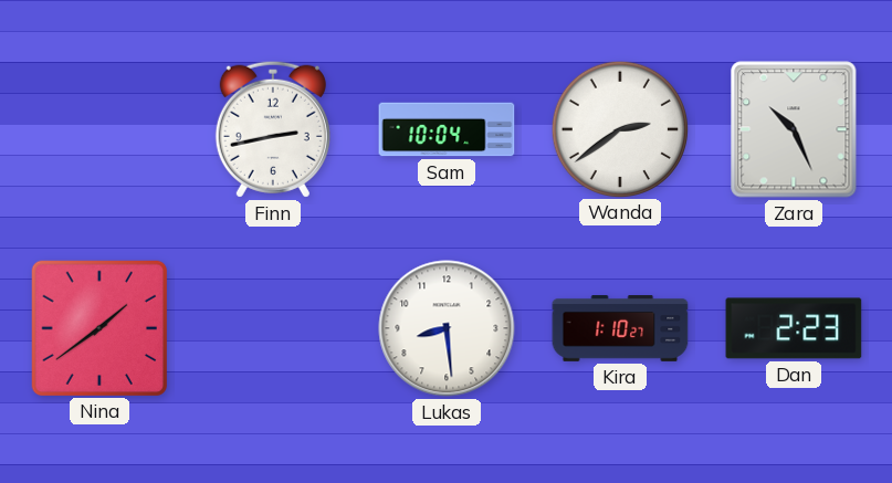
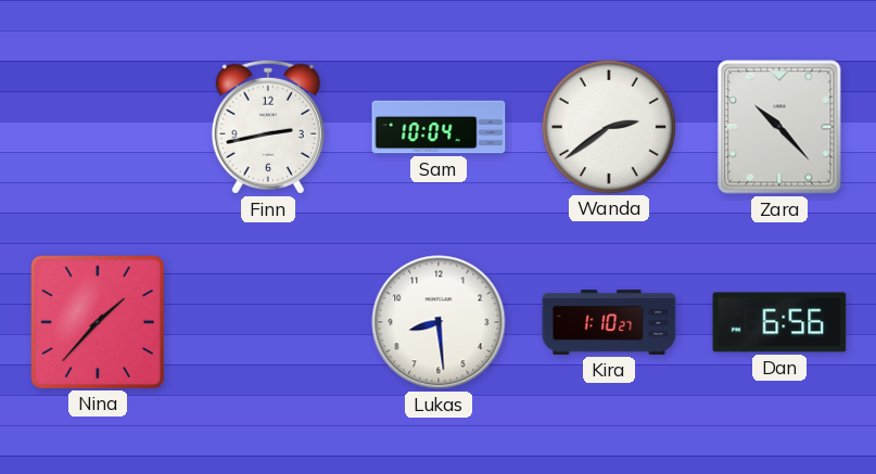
Zara: 10:26 -> 10:23
Nina: 1:39 -> 1:37
Dan: 2:23 -> 6:56
